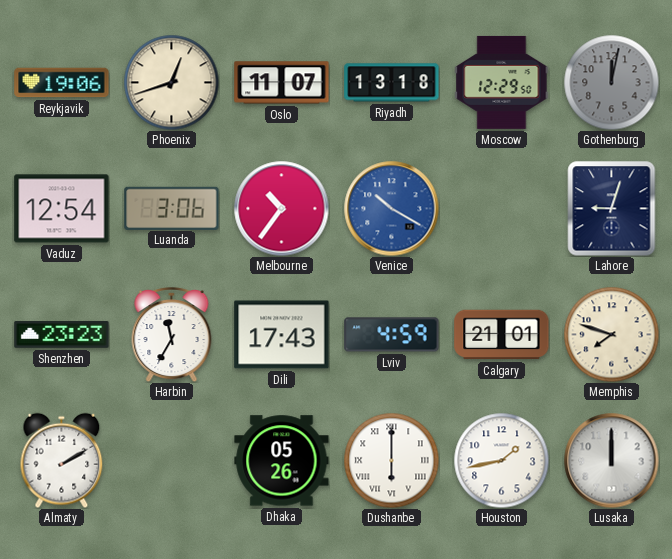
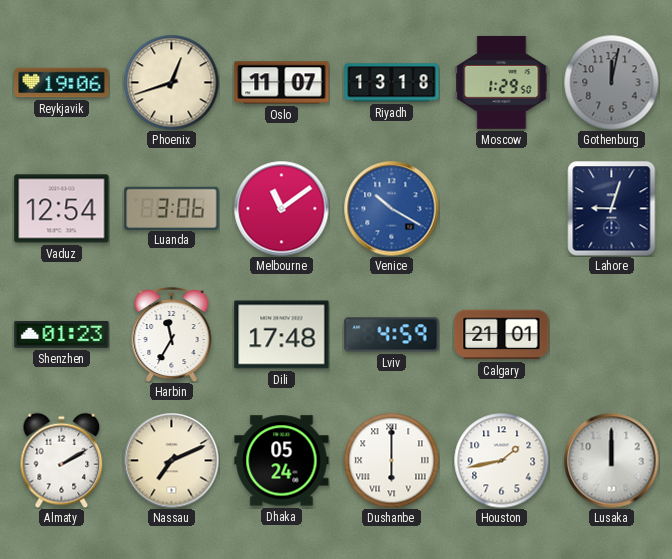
Moscow: 12:29 -> 1:29
Melbourne: 10:36 -> 11:09
Shenzhen: 23:23 -> 01:23
Dili: 17:43 -> 17:48
Memphis: 7:48 -> none
Nassau: none -> 7:11
Dhaka: 05:26 -> 05:24
